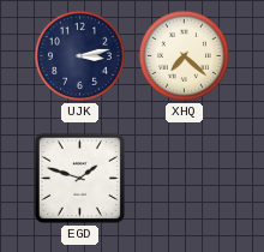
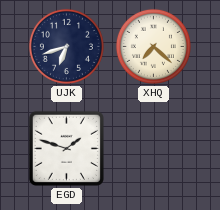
UJK: 3:13 -> 6:42
